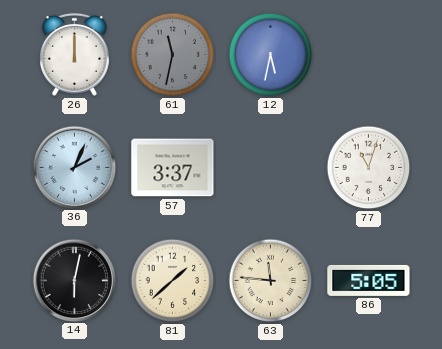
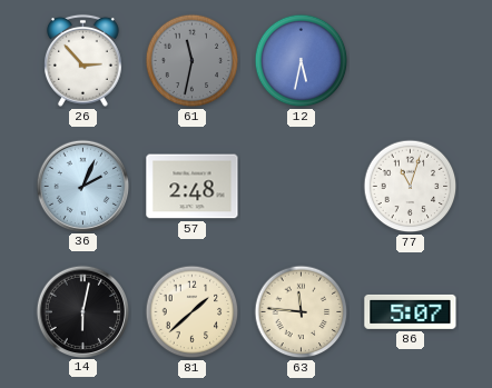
26: 12:00 -> 2:53
57: 3:37 -> 2:48
86: 5:05 -> 5:07
